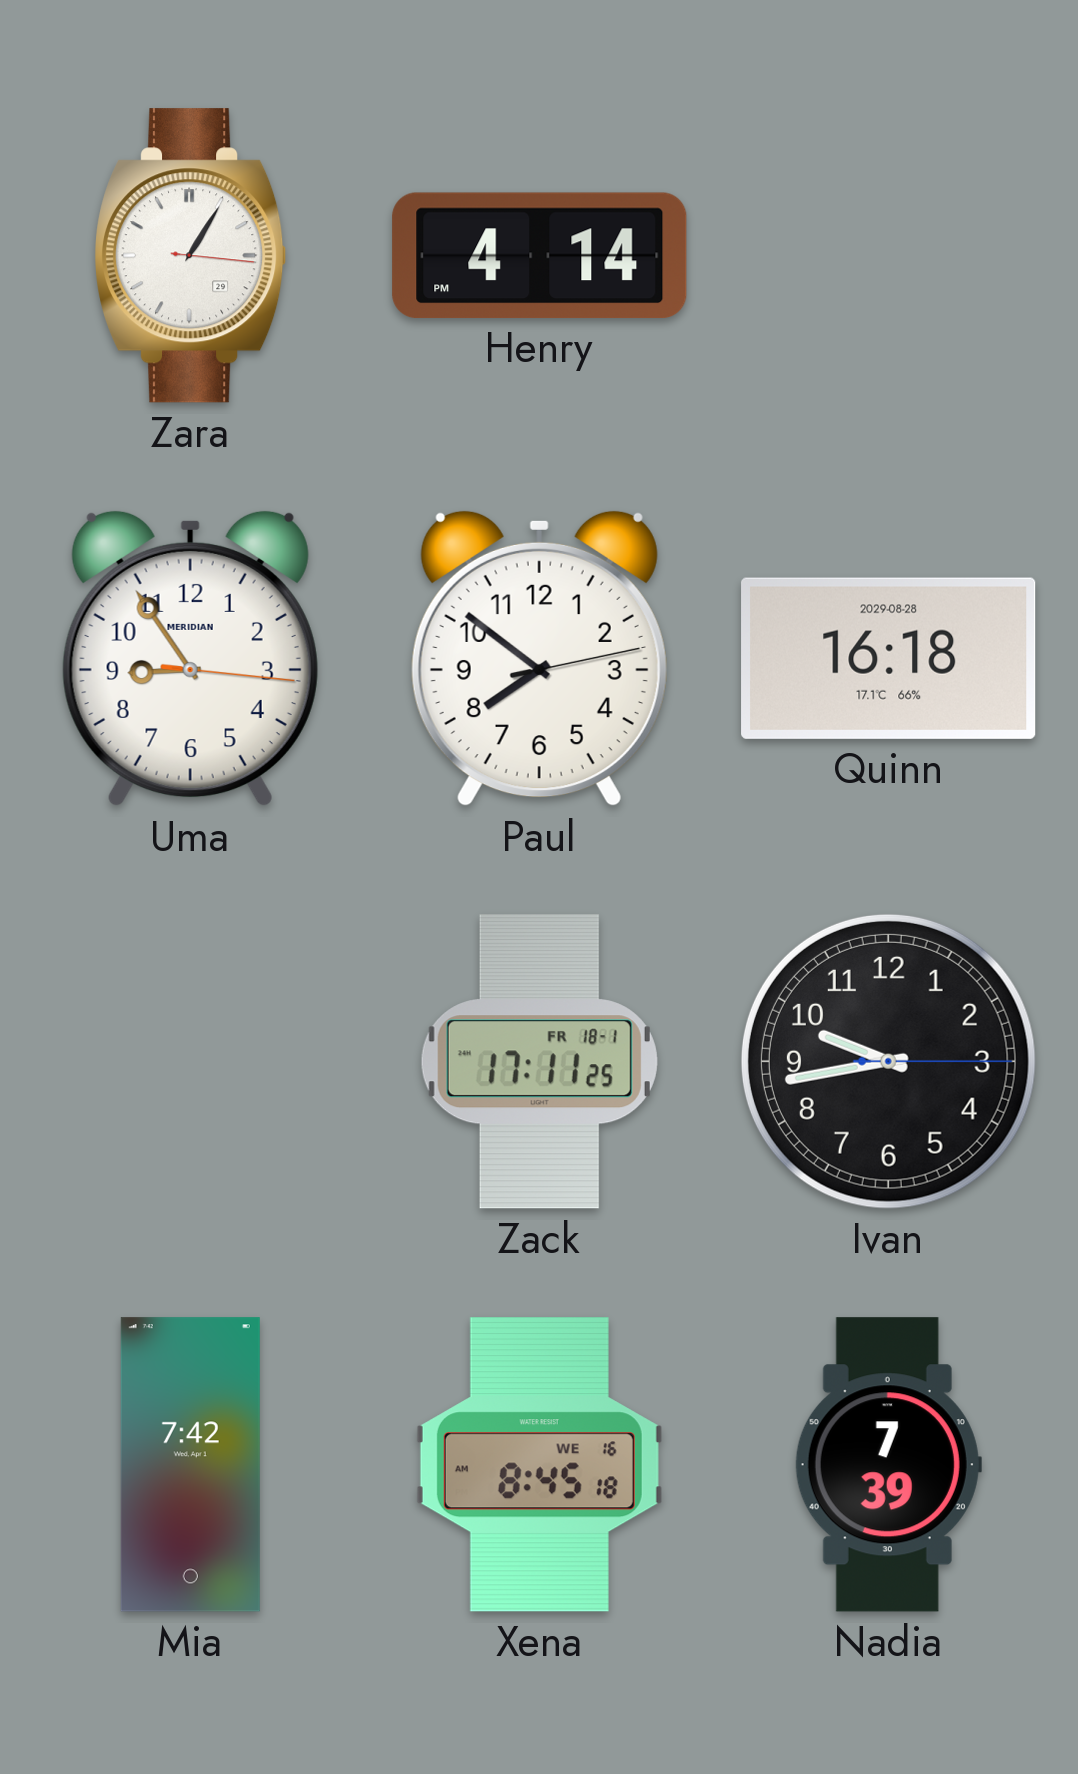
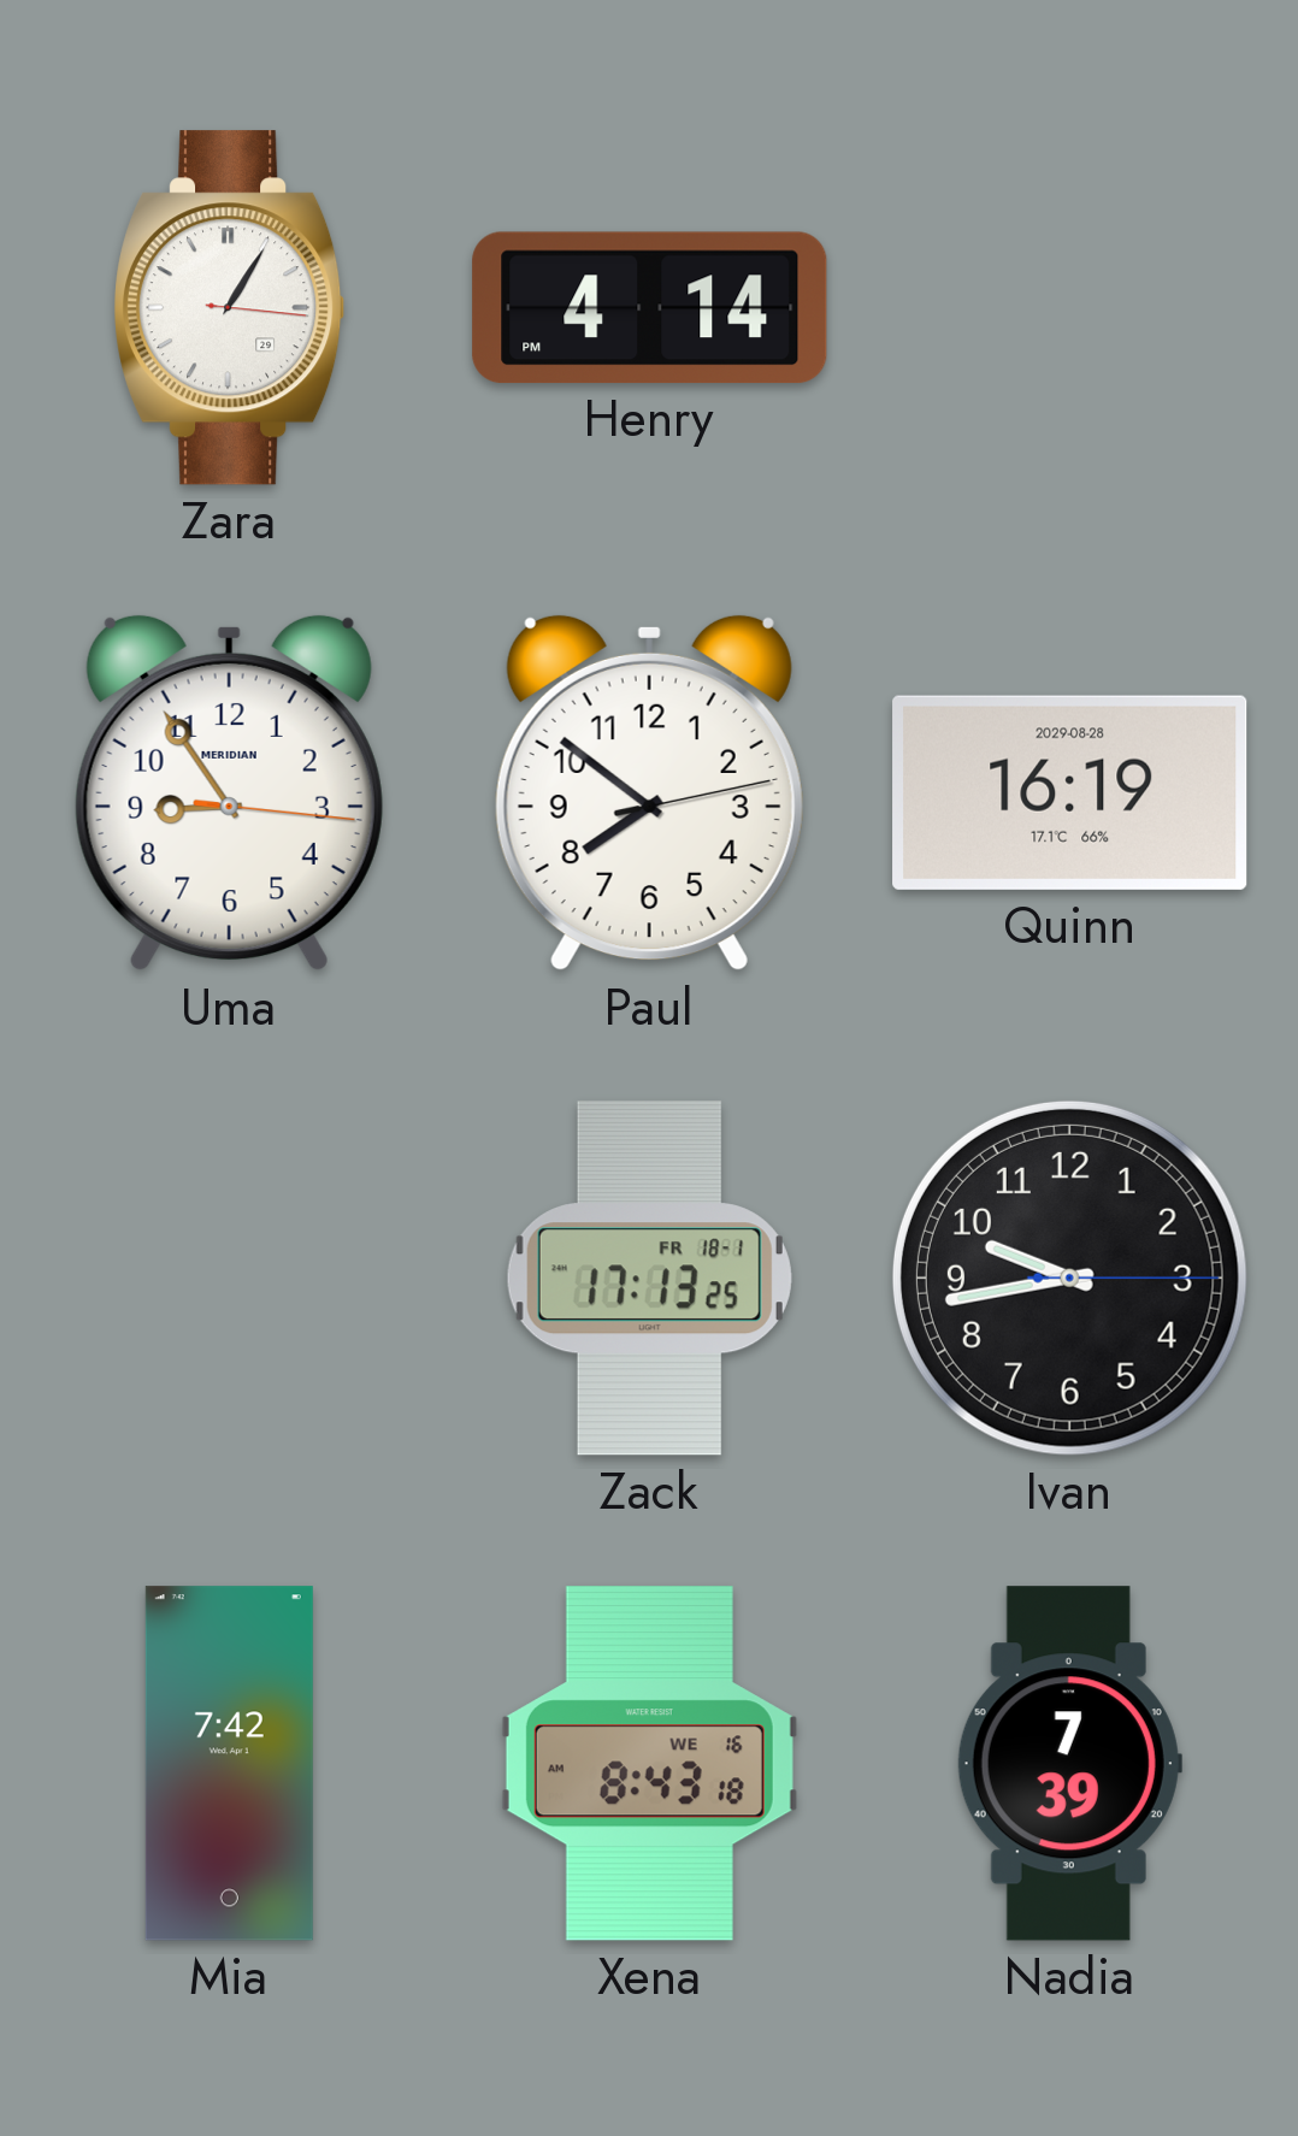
Quinn: 16:18 -> 16:19
Zack: 17:11 -> 17:13
Xena: 8:45 -> 8:43
